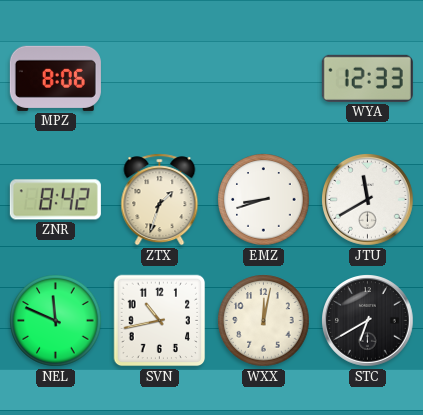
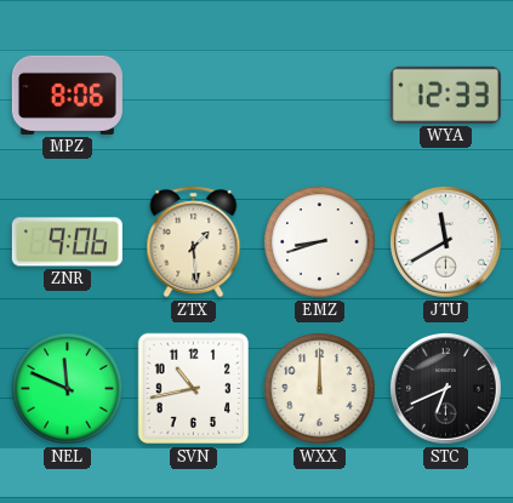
ZNR: 8:42 -> 9:06
ZTX: 1:33 -> 1:29
WXX: 12:02 -> 12:00
STC: 6:40 -> 6:41
